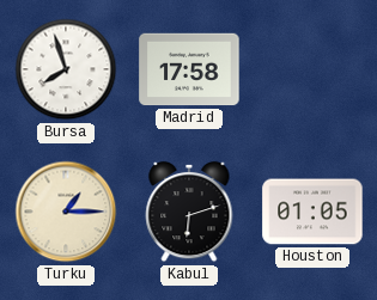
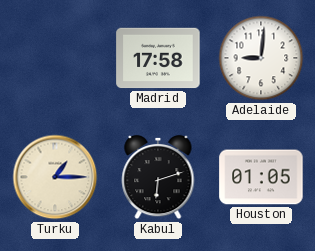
Bursa: 7:57 -> none
Adelaide: none -> 9:01
